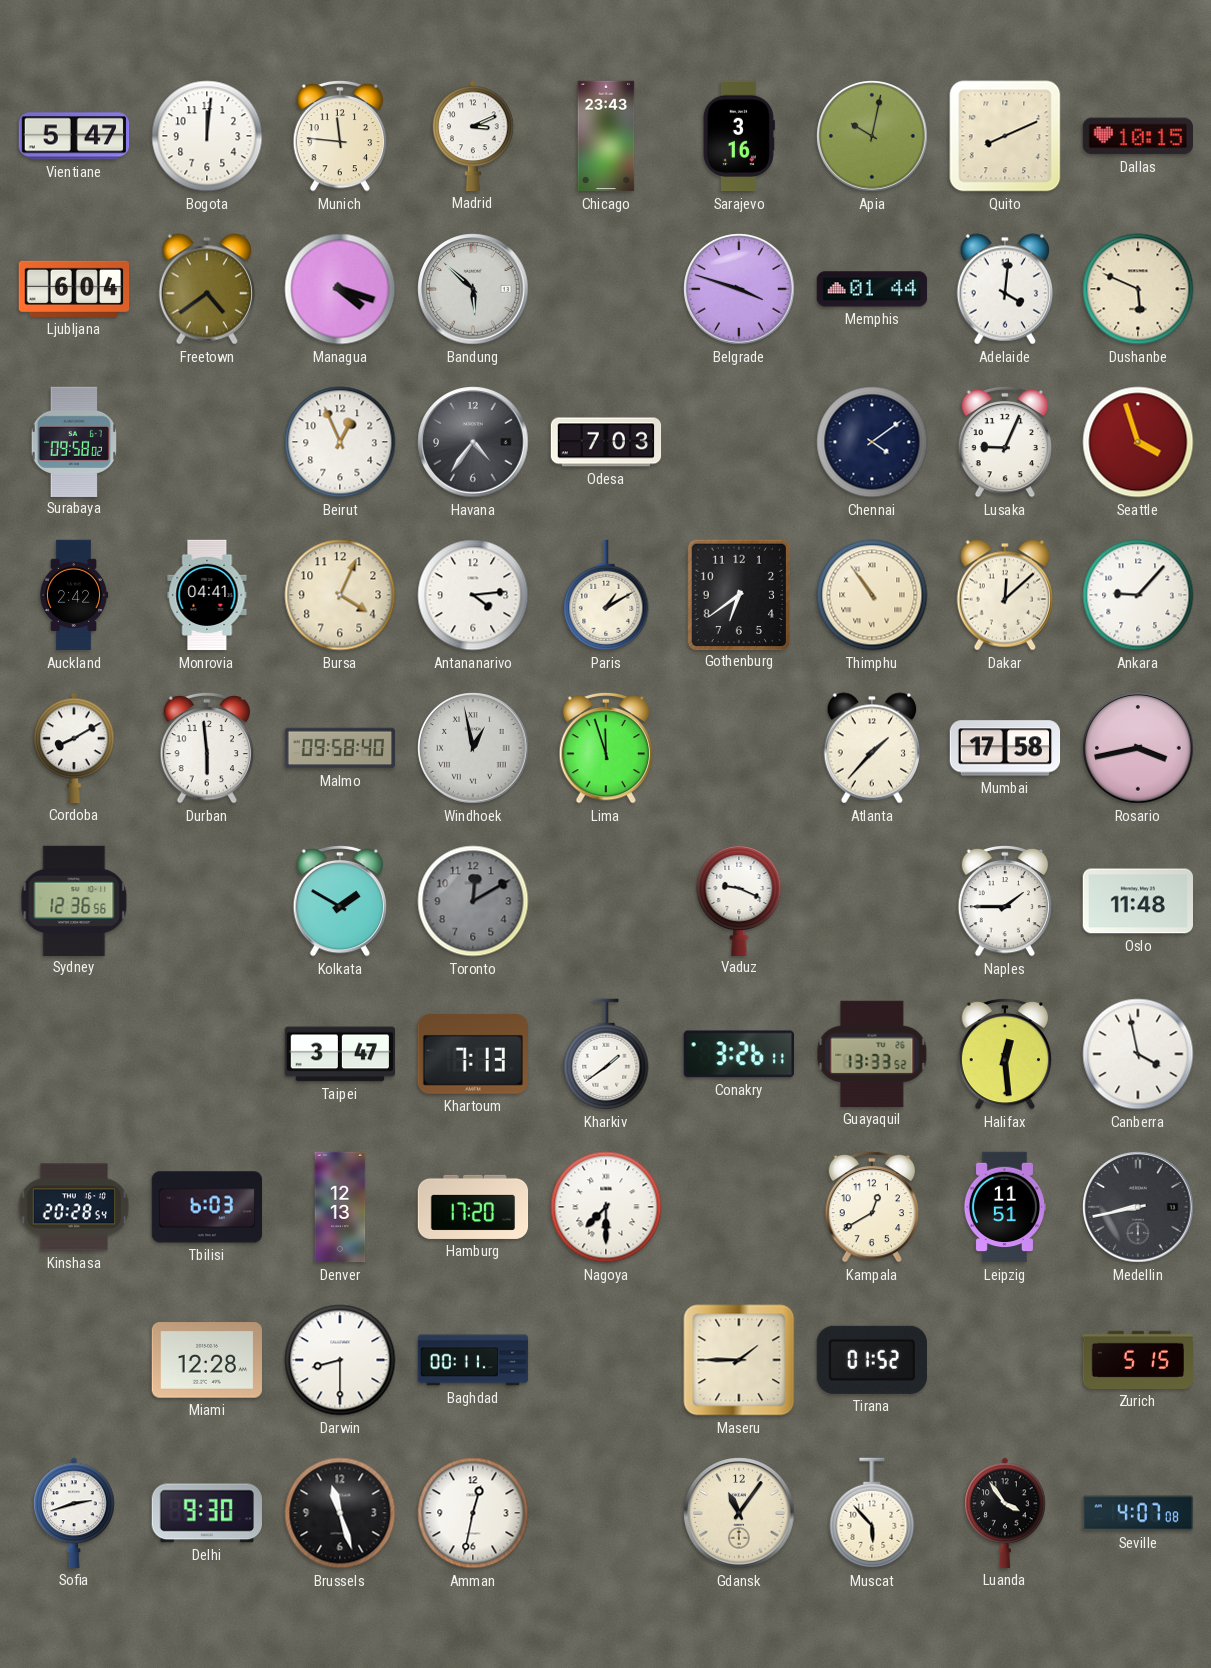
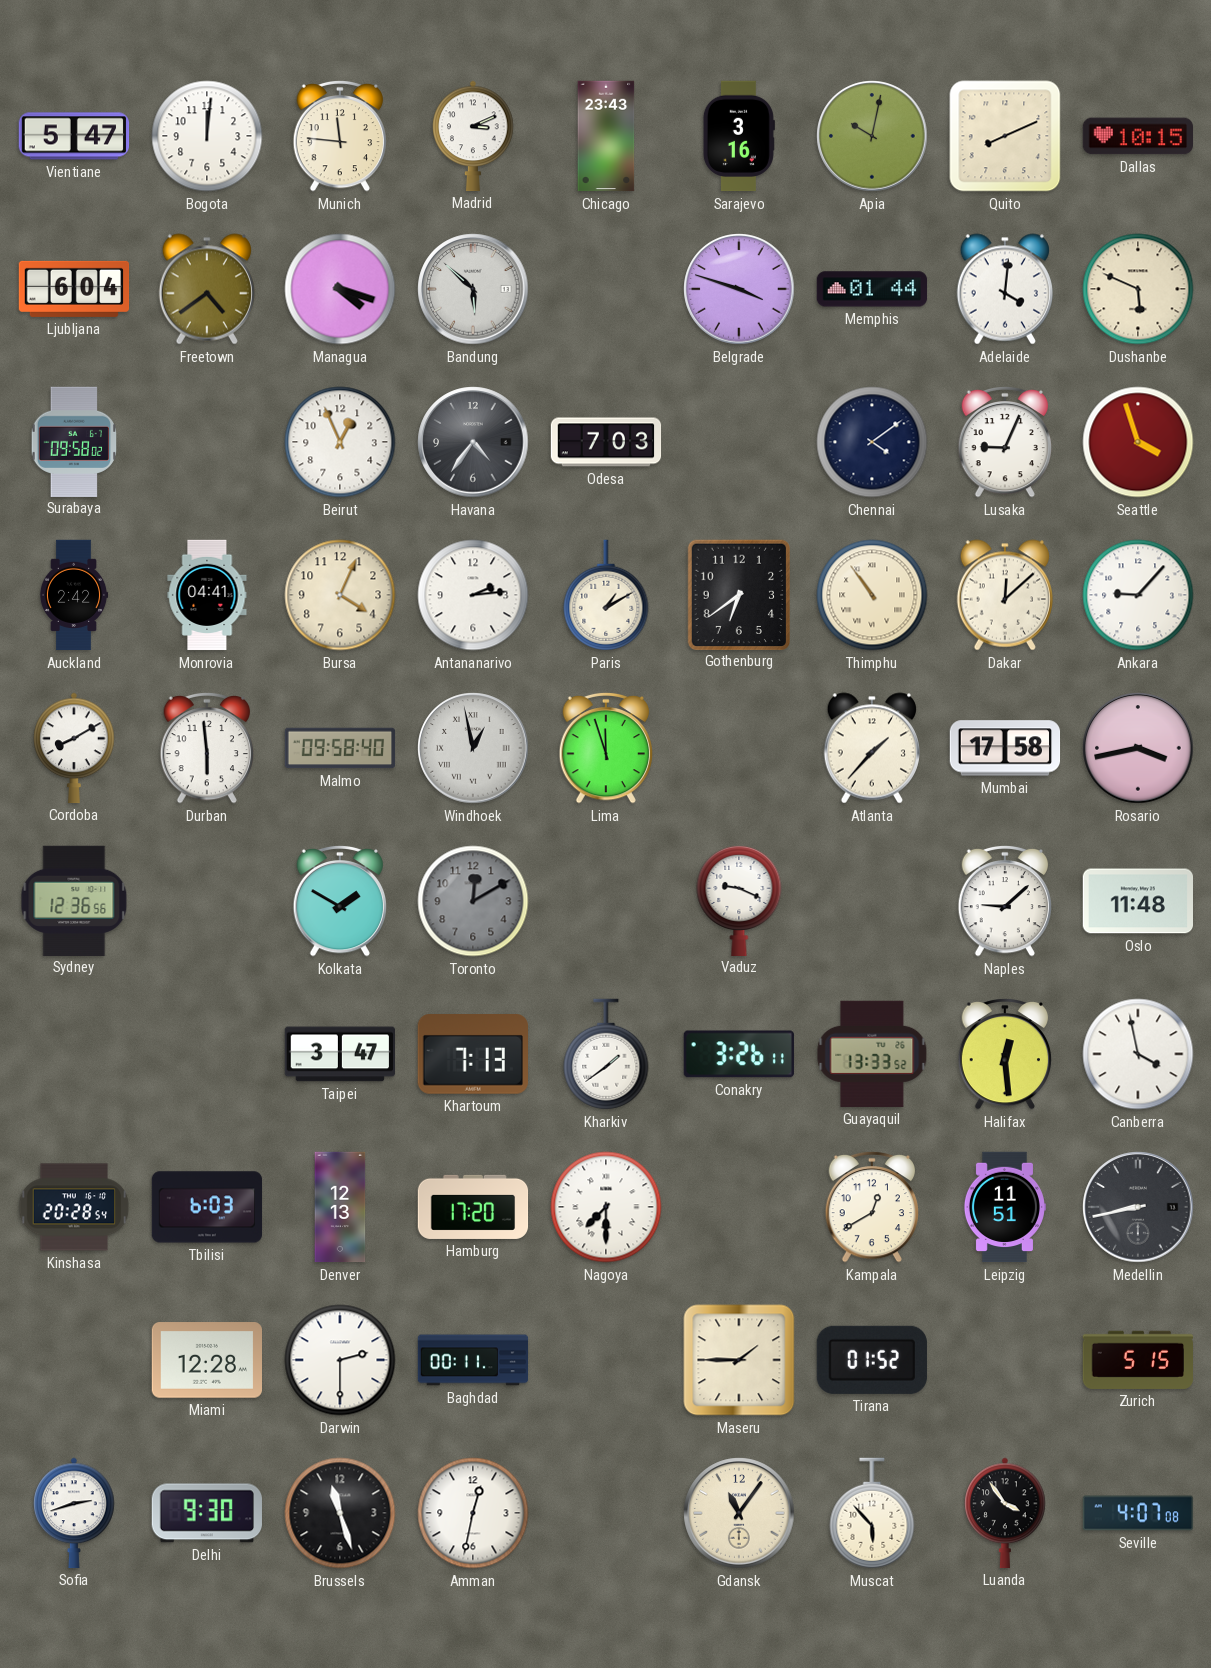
Antananarivo: 4:14 -> 2:14
Naples: 1:45 -> 9:08
Darwin: 8:30 -> 2:30
